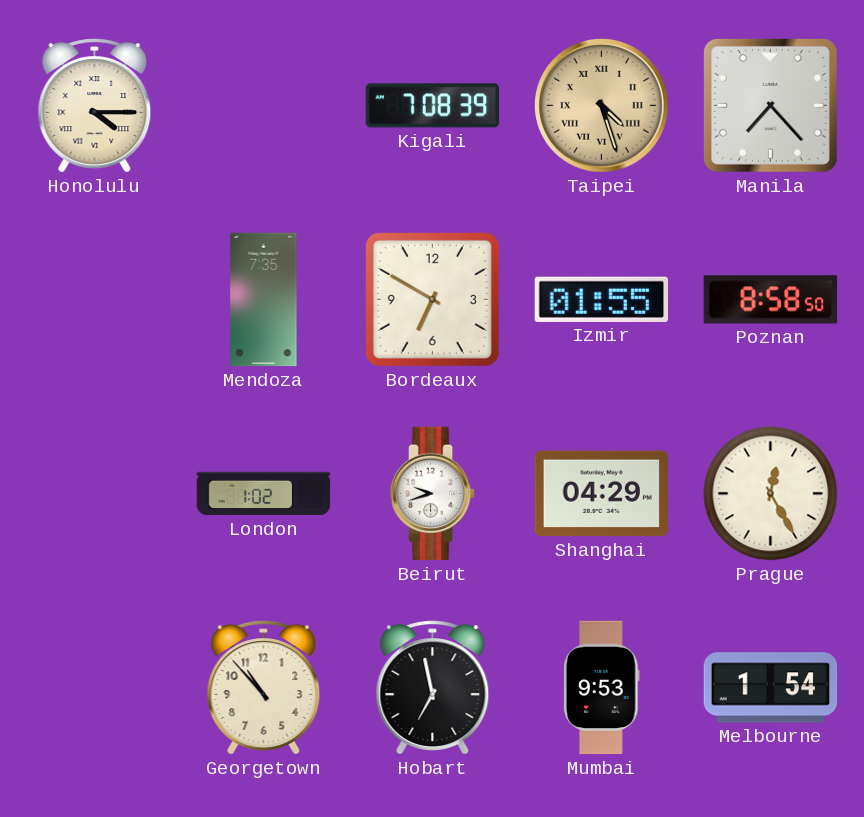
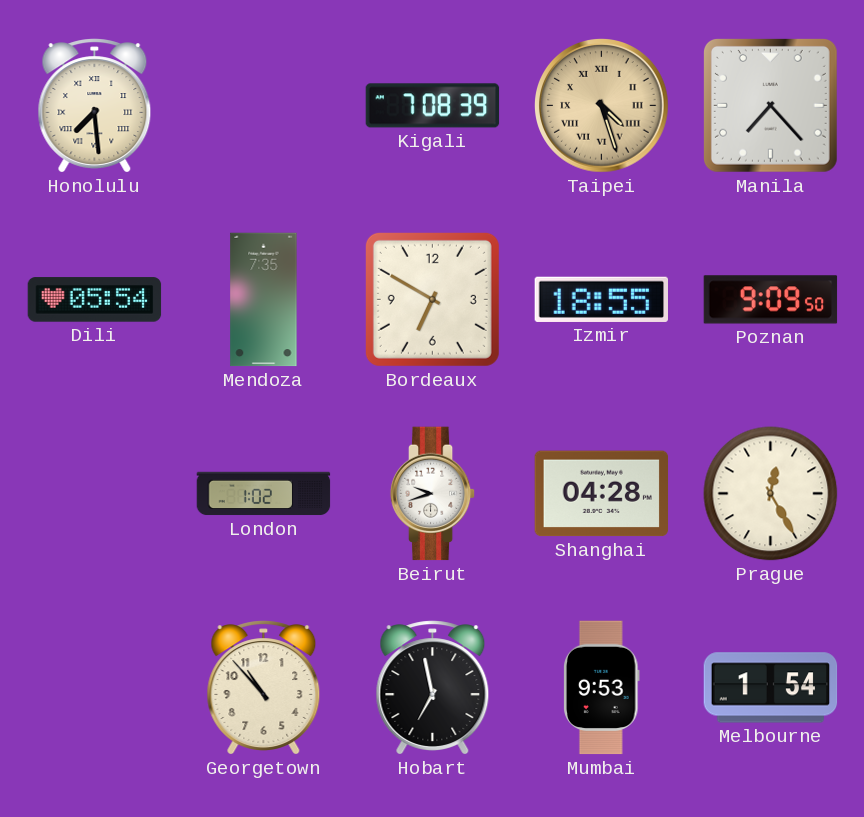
Honolulu: 4:15 -> 7:29
Dili: none -> 05:54
Izmir: 01:55 -> 18:55
Poznan: 8:58 -> 9:09
Shanghai: 04:29 -> 04:28
